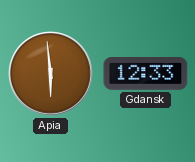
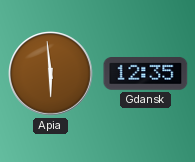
Gdansk: 12:33 -> 12:35
